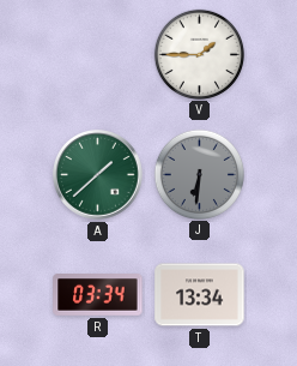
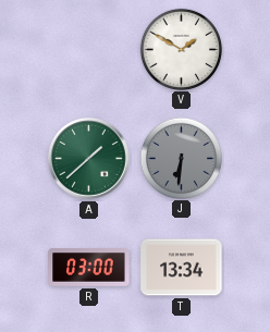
V: 1:45 -> 1:50
R: 03:34 -> 03:00
